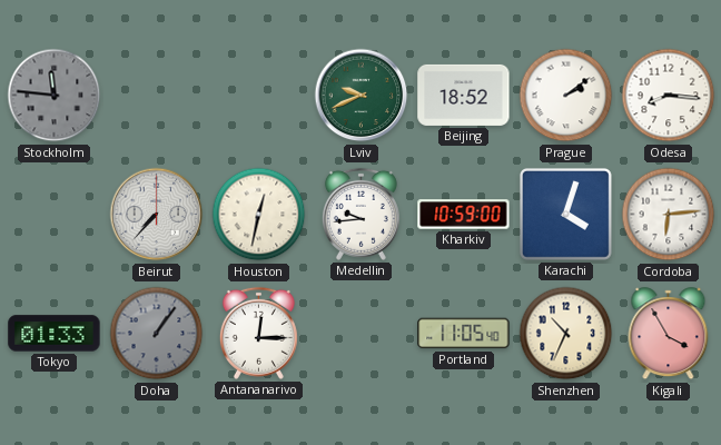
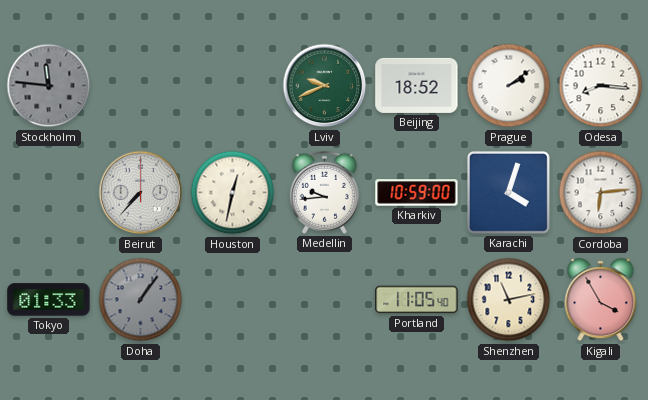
Antananarivo: 12:15 -> none
Shenzhen: 10:34 -> 11:13
